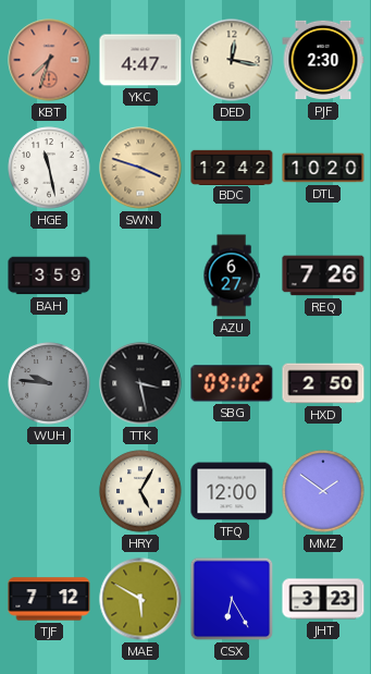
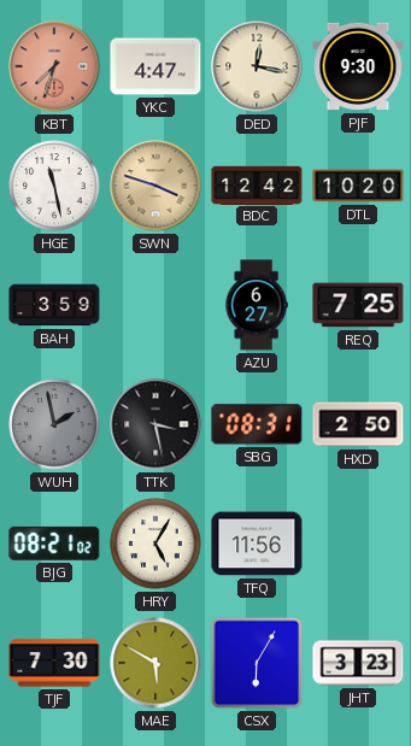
PJF: 2:30 -> 9:30
REQ: 7:26 -> 7:25
WUH: 9:46 -> 1:58
SBG: 09:02 -> 08:31
BJG: none -> 08:21
TFQ: 12:00 -> 11:56
MMZ: 1:51 -> none
TJF: 7:12 -> 7:30
CSX: 6:25 -> 6:05
